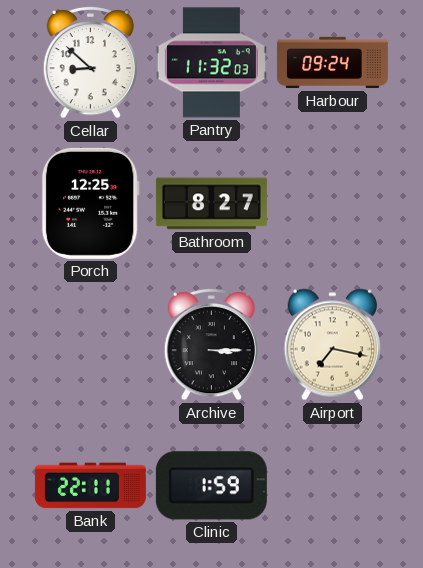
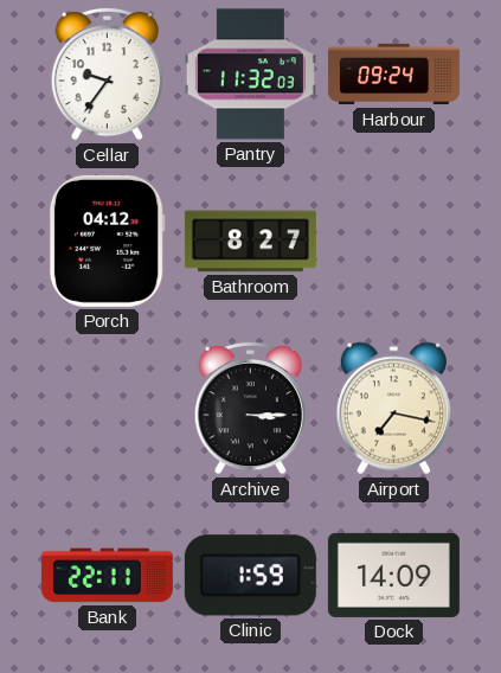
Cellar: 8:52 -> 9:36
Porch: 12:25 -> 04:12
Dock: none -> 14:09
